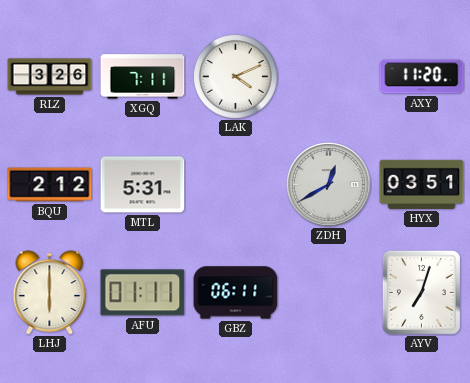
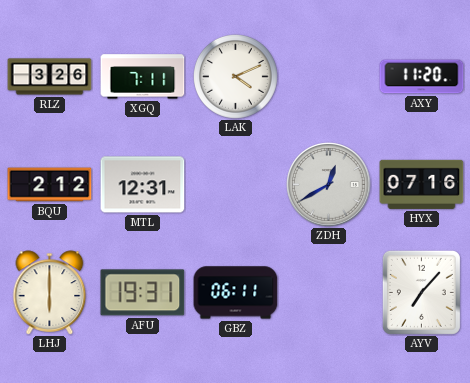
MTL: 5:31 -> 12:31
HYX: 03:51 -> 07:16
AFU: 01:11 -> 19:31
AYV: 7:03 -> 7:07
